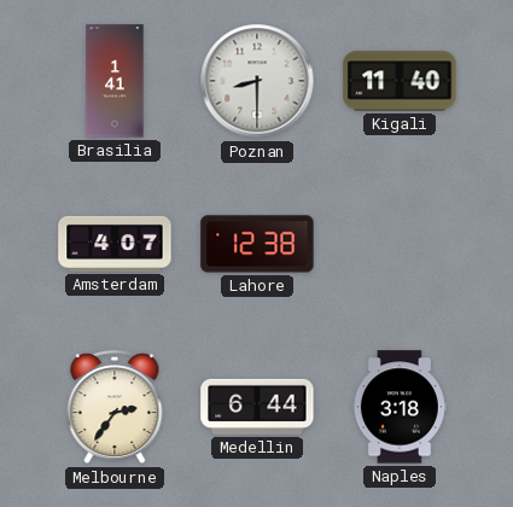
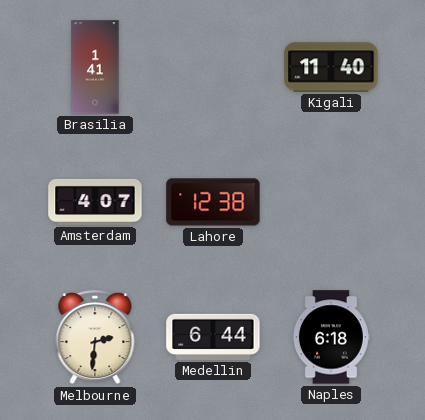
Poznan: 8:30 -> none
Melbourne: 2:36 -> 2:31
Naples: 3:18 -> 6:18
